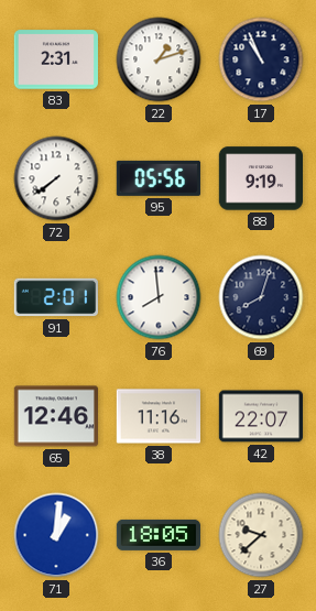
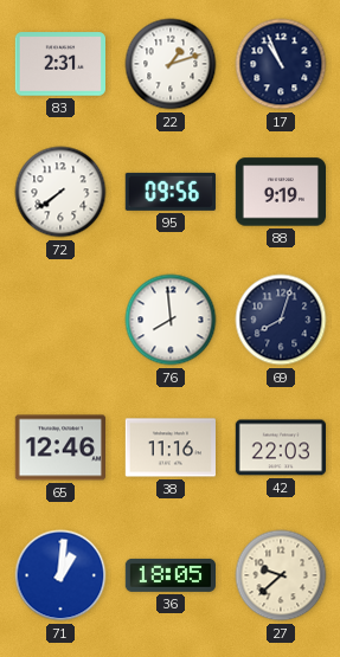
95: 05:56 -> 09:56
91: 2:01 -> none
42: 22:07 -> 22:03
